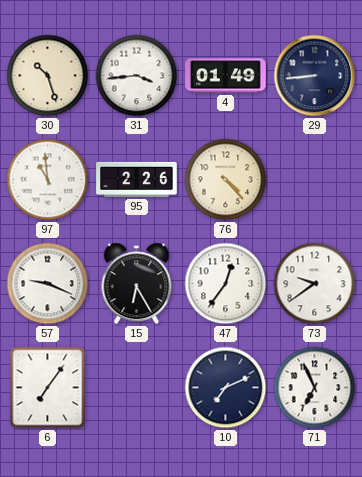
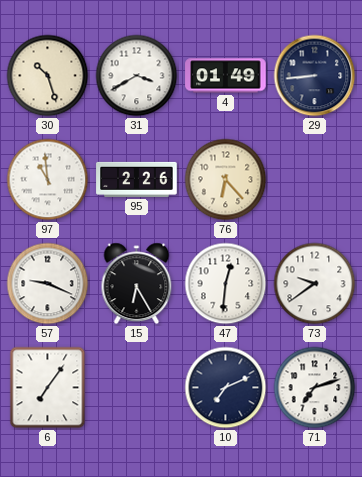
31: 3:44 -> 3:40
76: 4:23 -> 6:23
47: 12:36 -> 12:31
71: 6:56 -> 7:12
